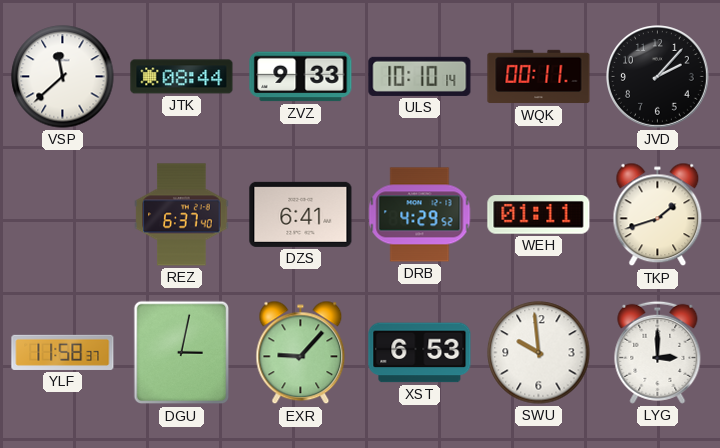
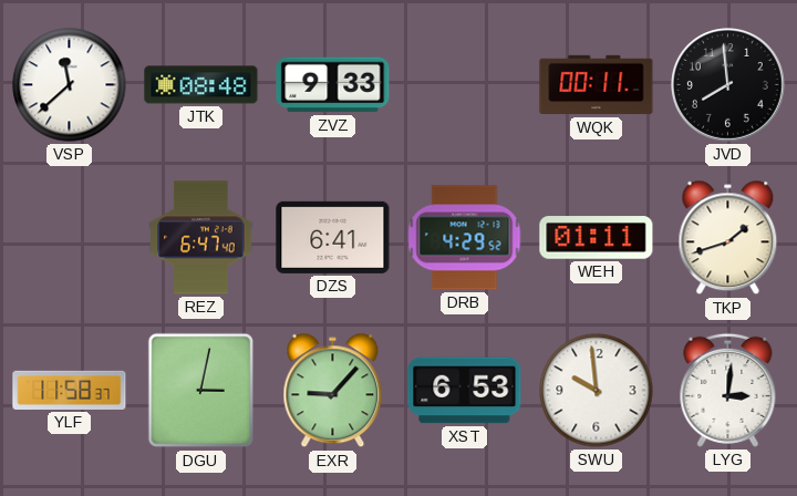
JTK: 08:44 -> 08:48
ULS: 10:10 -> none
JVD: 2:07 -> 7:59
REZ: 6:37 -> 6:47
LYG: 3:00 -> 3:01
